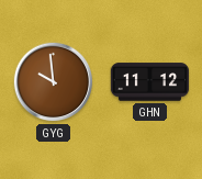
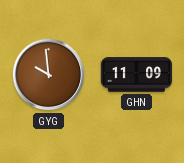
GHN: 11:12 -> 11:09
